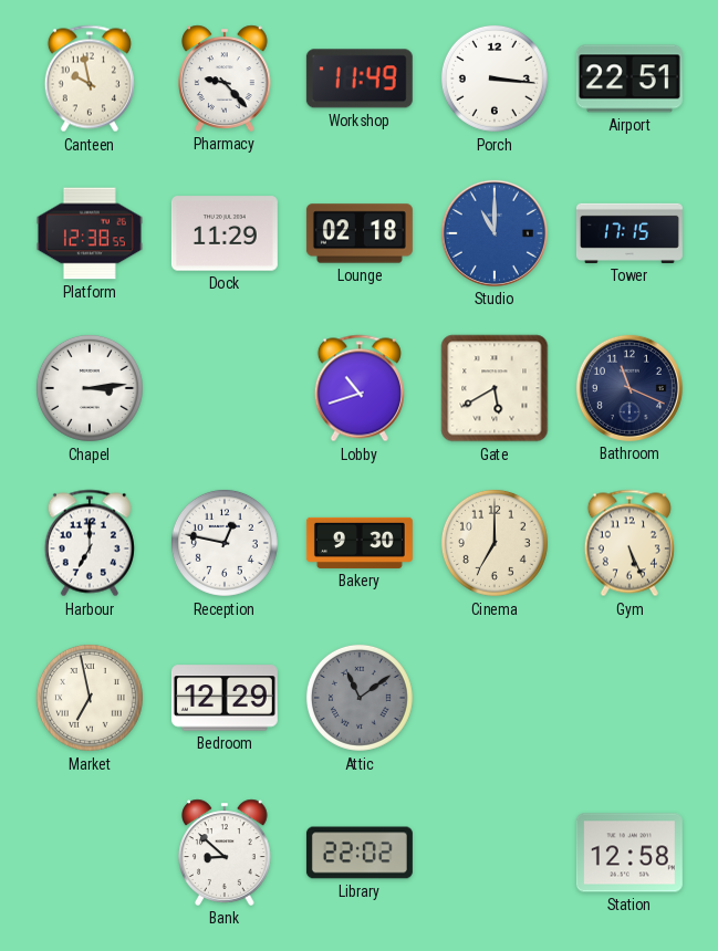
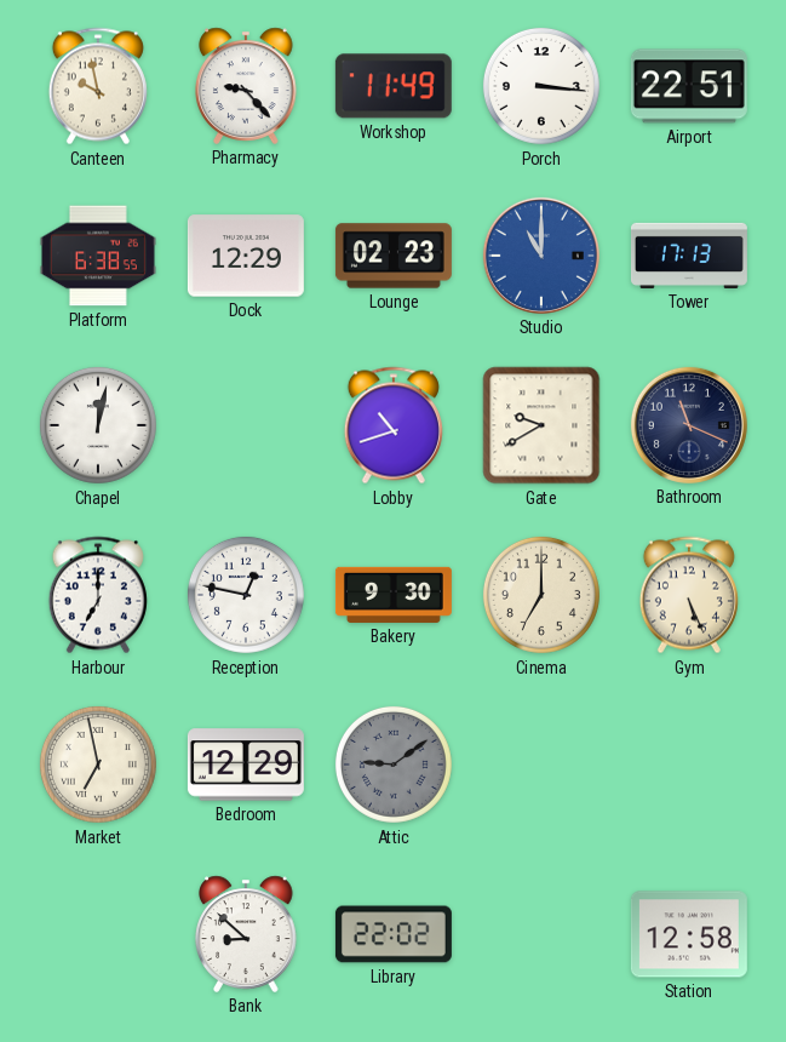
Platform: 12:38 -> 6:38
Dock: 11:29 -> 12:29
Lounge: 02:18 -> 02:23
Tower: 17:15 -> 17:13
Chapel: 3:14 -> 12:02
Gate: 5:40 -> 9:40
Attic: 11:09 -> 9:09
